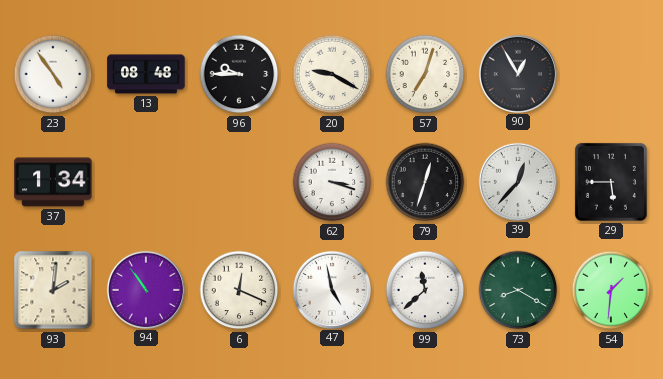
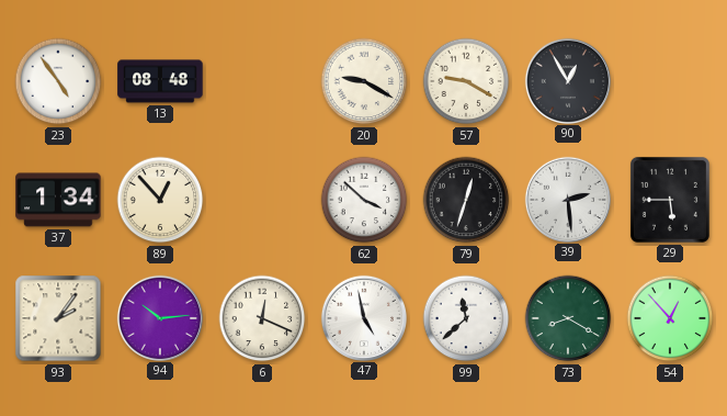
96: 9:45 -> none
57: 7:03 -> 9:20
89: none -> 12:53
62: 3:18 -> 3:52
39: 12:37 -> 2:29
93: 2:01 -> 2:06
94: 10:54 -> 10:14
54: 1:31 -> 12:53
